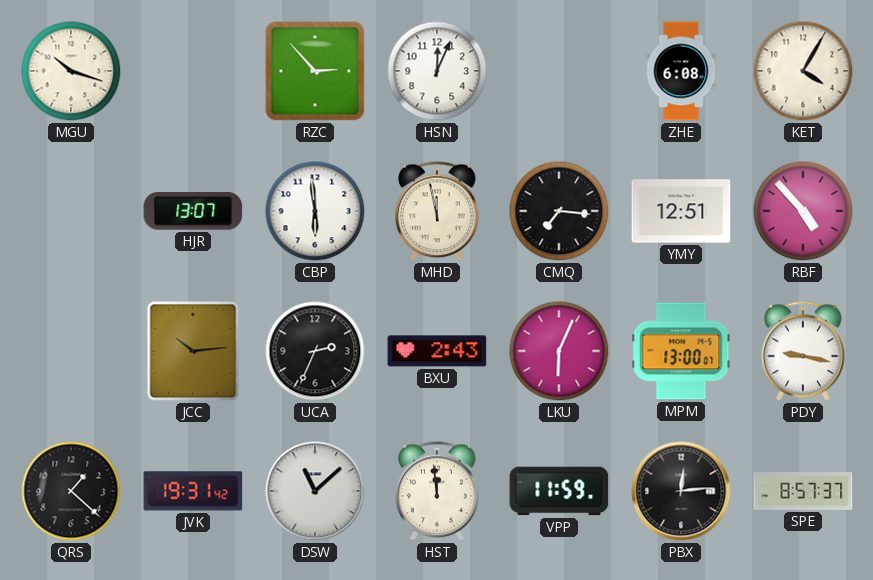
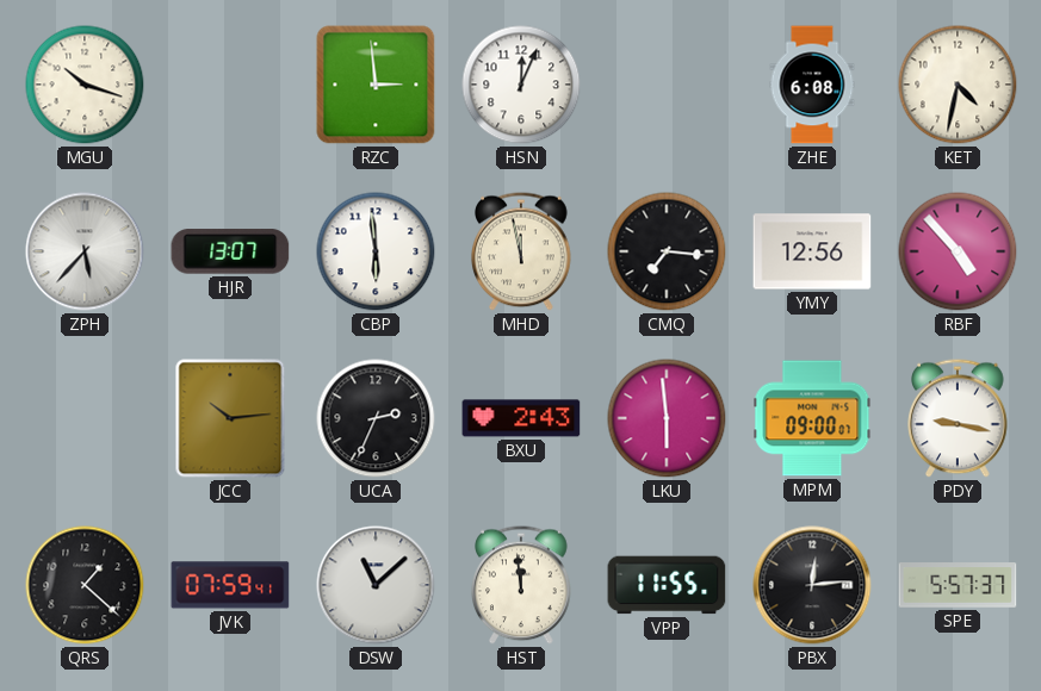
RZC: 2:53 -> 2:59
KET: 4:05 -> 4:32
ZPH: none -> 5:37
YMY: 12:51 -> 12:56
LKU: 6:04 -> 5:59
MPM: 13:00 -> 09:00
JVK: 19:31 -> 07:59
VPP: 11:59 -> 11:55
SPE: 8:57 -> 5:57
